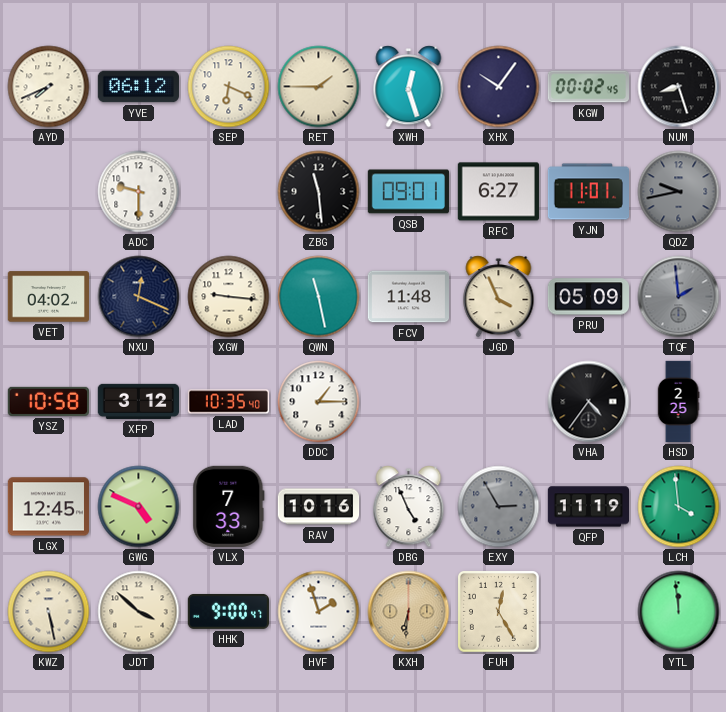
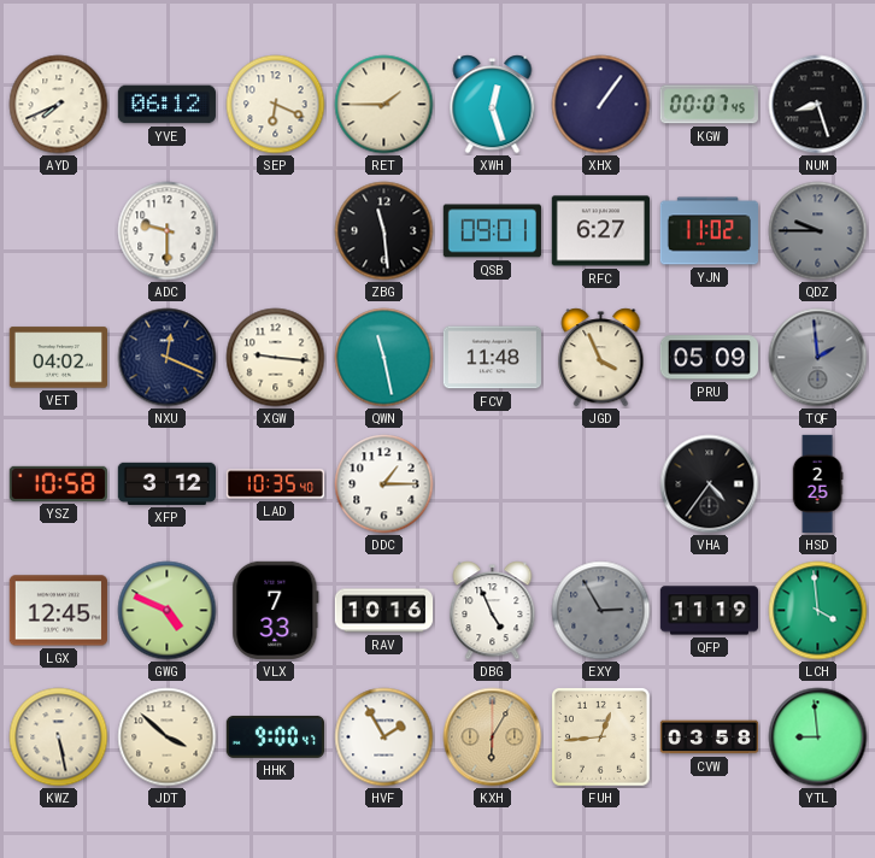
XHX: 10:06 -> 1:06
KGW: 00:02 -> 00:07
YJN: 11:01 -> 11:02
QDZ: 9:43 -> 9:45
HVF: 1:57 -> 1:55
KXH: 6:31 -> 6:05
FUH: 12:25 -> 12:44
CVW: none -> 03:58
YTL: 11:59 -> 8:59
